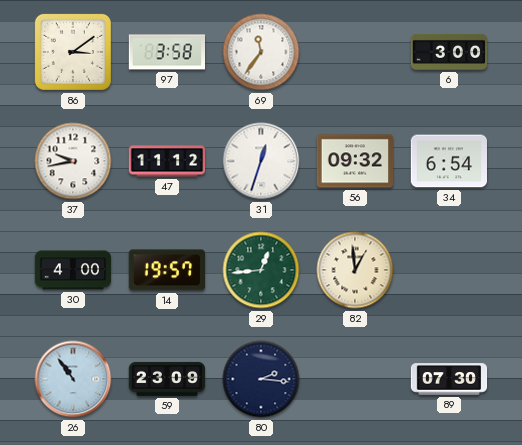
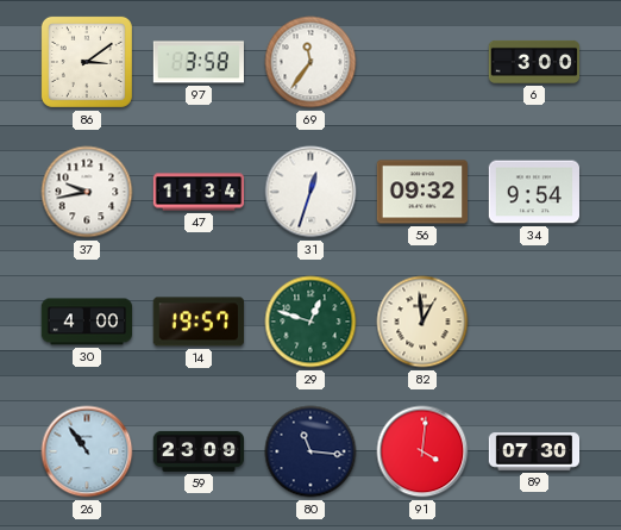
47: 11:12 -> 11:34
34: 6:54 -> 9:54
29: 12:44 -> 12:48
80: 2:16 -> 11:16
91: none -> 4:01
